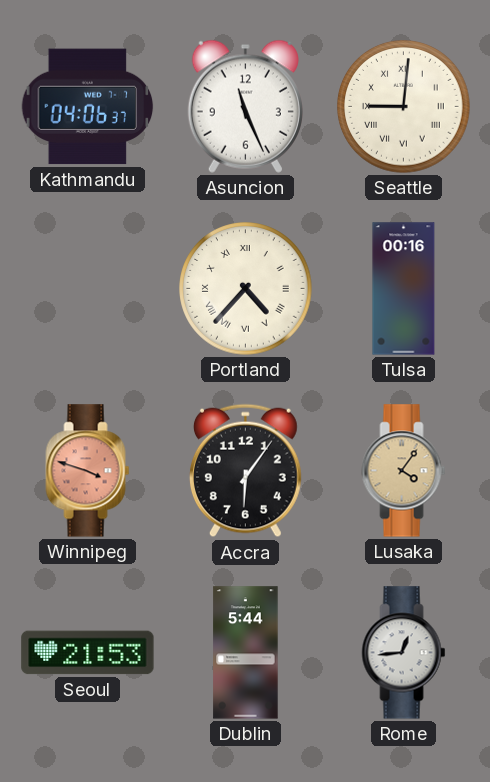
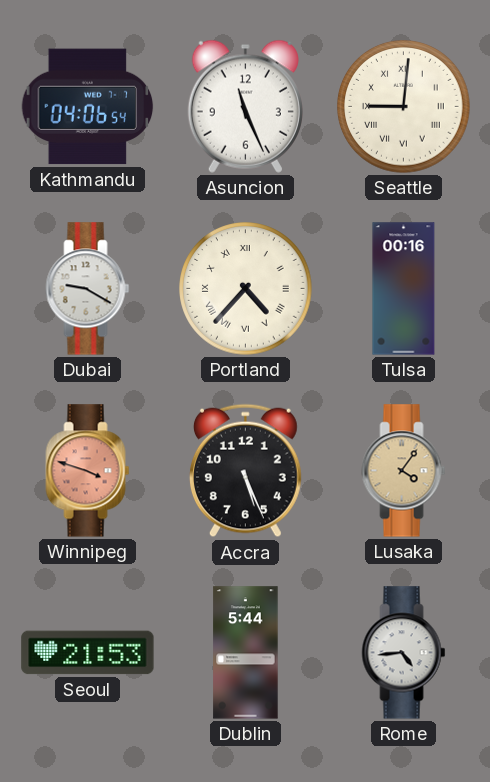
Kathmandu: 04:06:37 -> 04:06:54
Dubai: none -> 9:20
Accra: 6:06 -> 5:26
Rome: 12:44 -> 4:44
